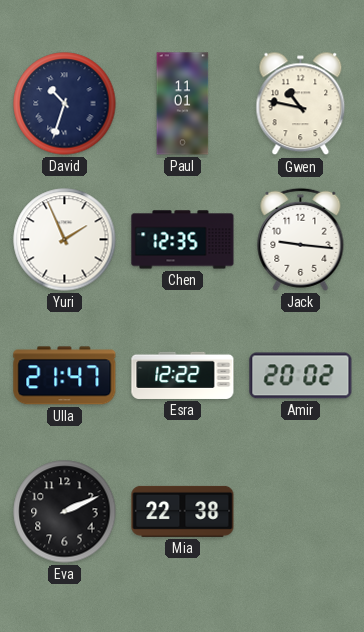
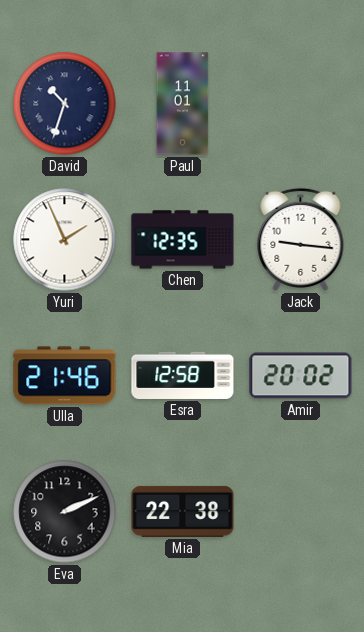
Gwen: 10:47 -> none
Ulla: 21:47 -> 21:46
Esra: 12:22 -> 12:58
